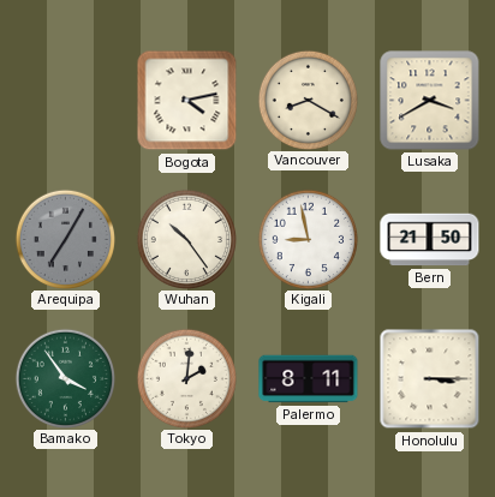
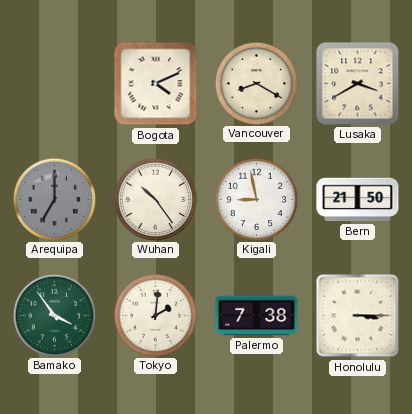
Bogota: 4:13 -> 4:11
Arequipa: 7:05 -> 7:00
Palermo: 8:11 -> 7:38
